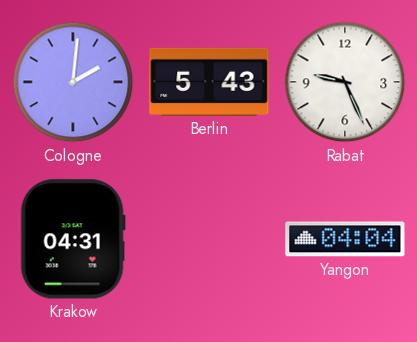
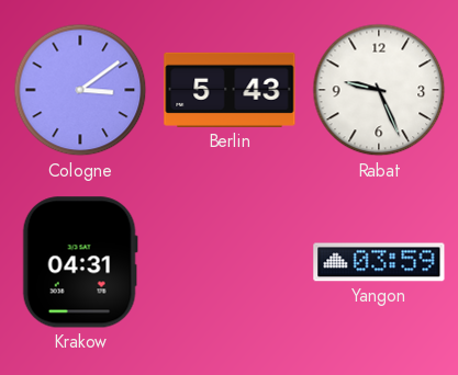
Cologne: 2:01 -> 3:09
Yangon: 04:04 -> 03:59
